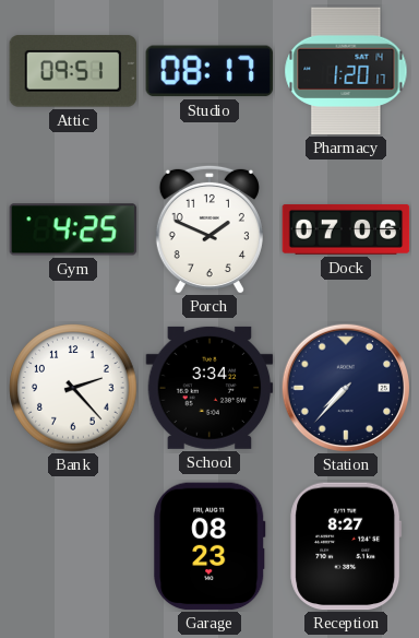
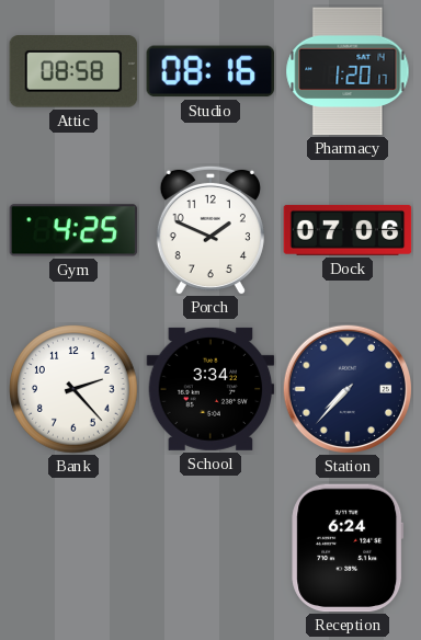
Attic: 09:51 -> 08:58
Studio: 08:17 -> 08:16
Garage: 08:23 -> none
Reception: 8:27 -> 6:24
